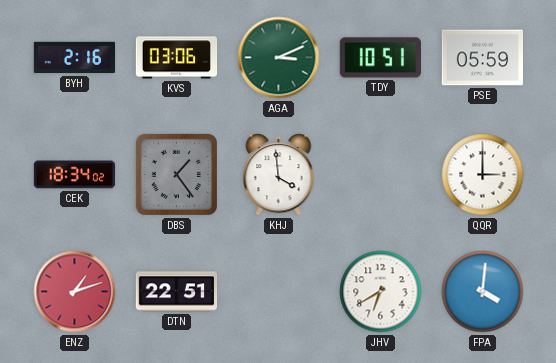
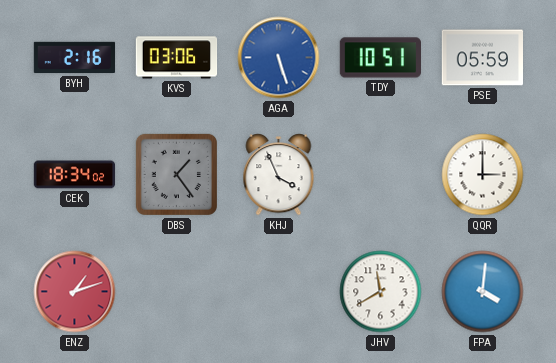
AGA: 3:11 -> 5:27
AGA dial: green -> blue
KHJ: 3:59 -> 3:56
DTN: 22:51 -> none
JHV: 6:40 -> 11:40
